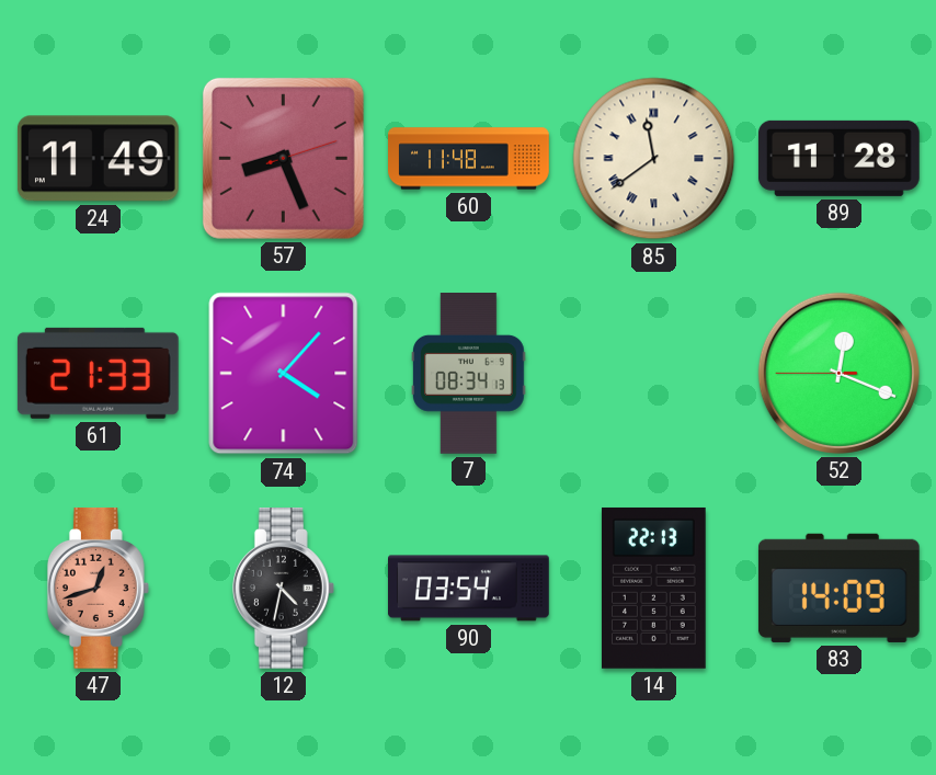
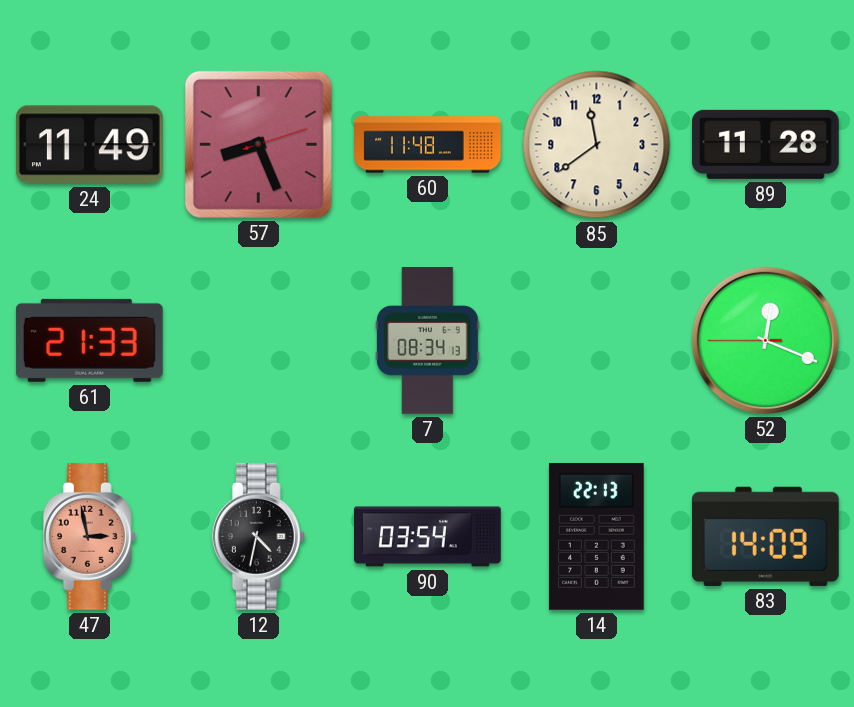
85 numerals: Roman -> Arabic
74: 4:07 -> none
47: 12:42 -> 2:58
